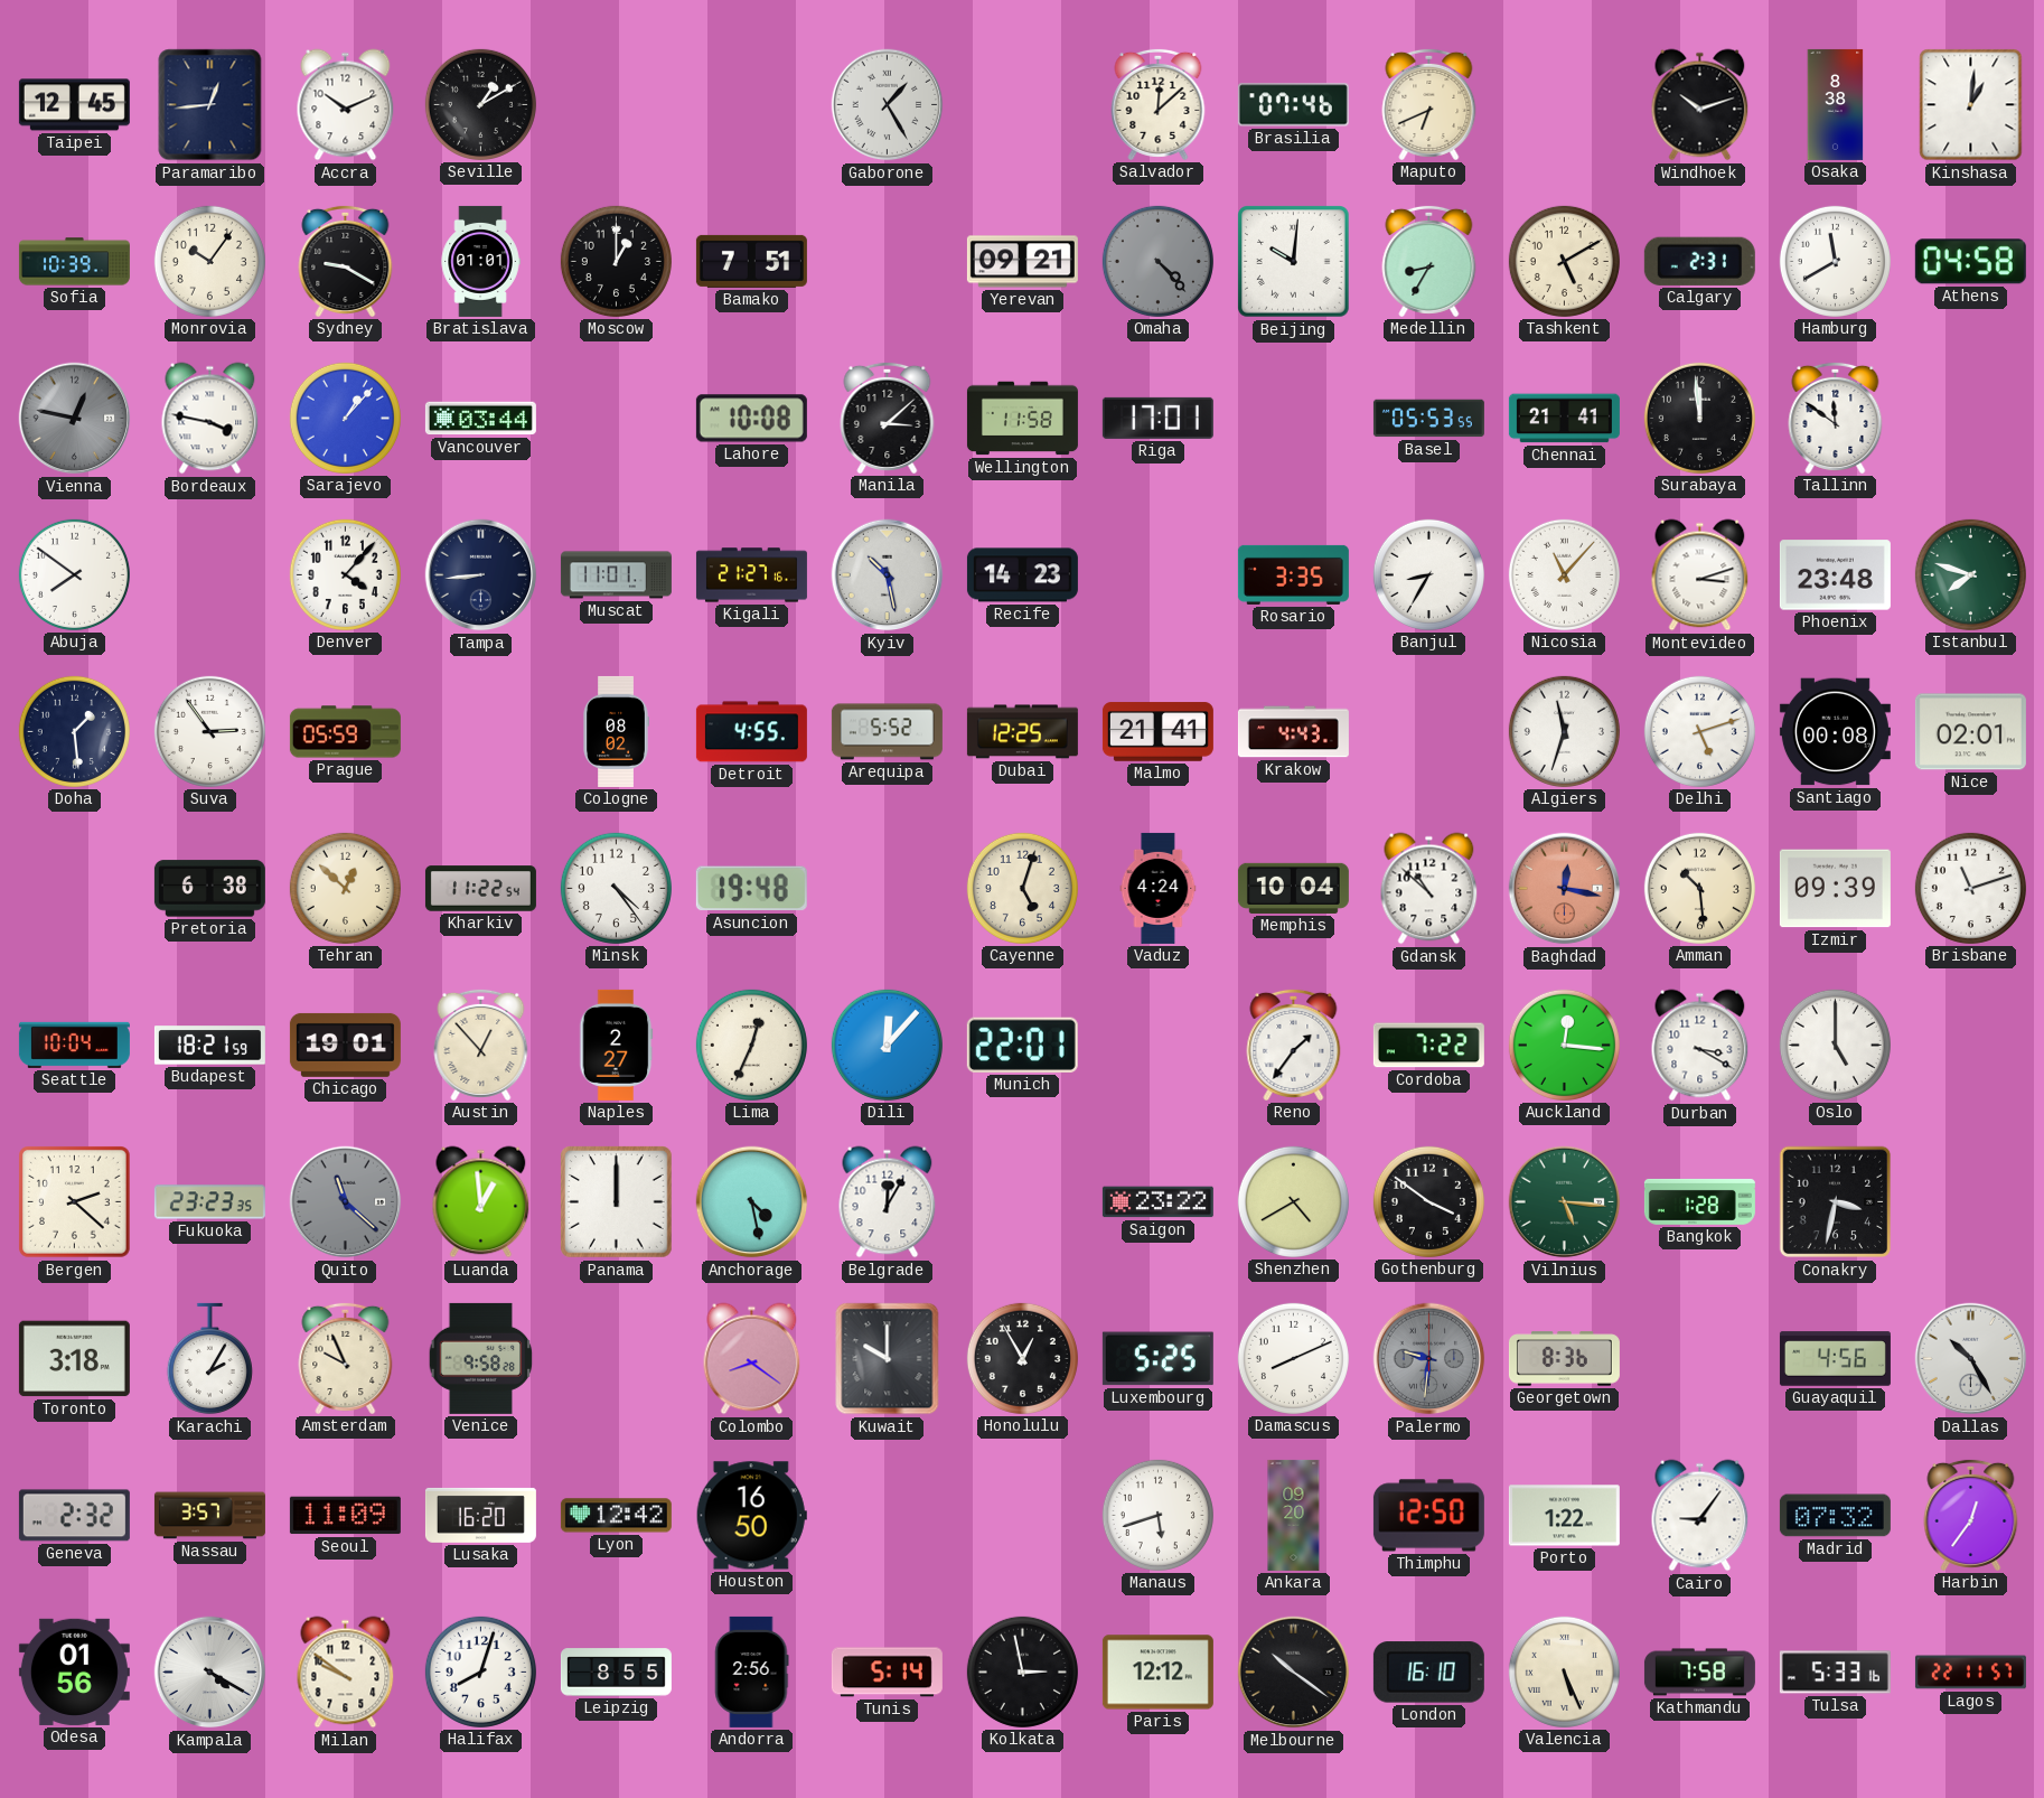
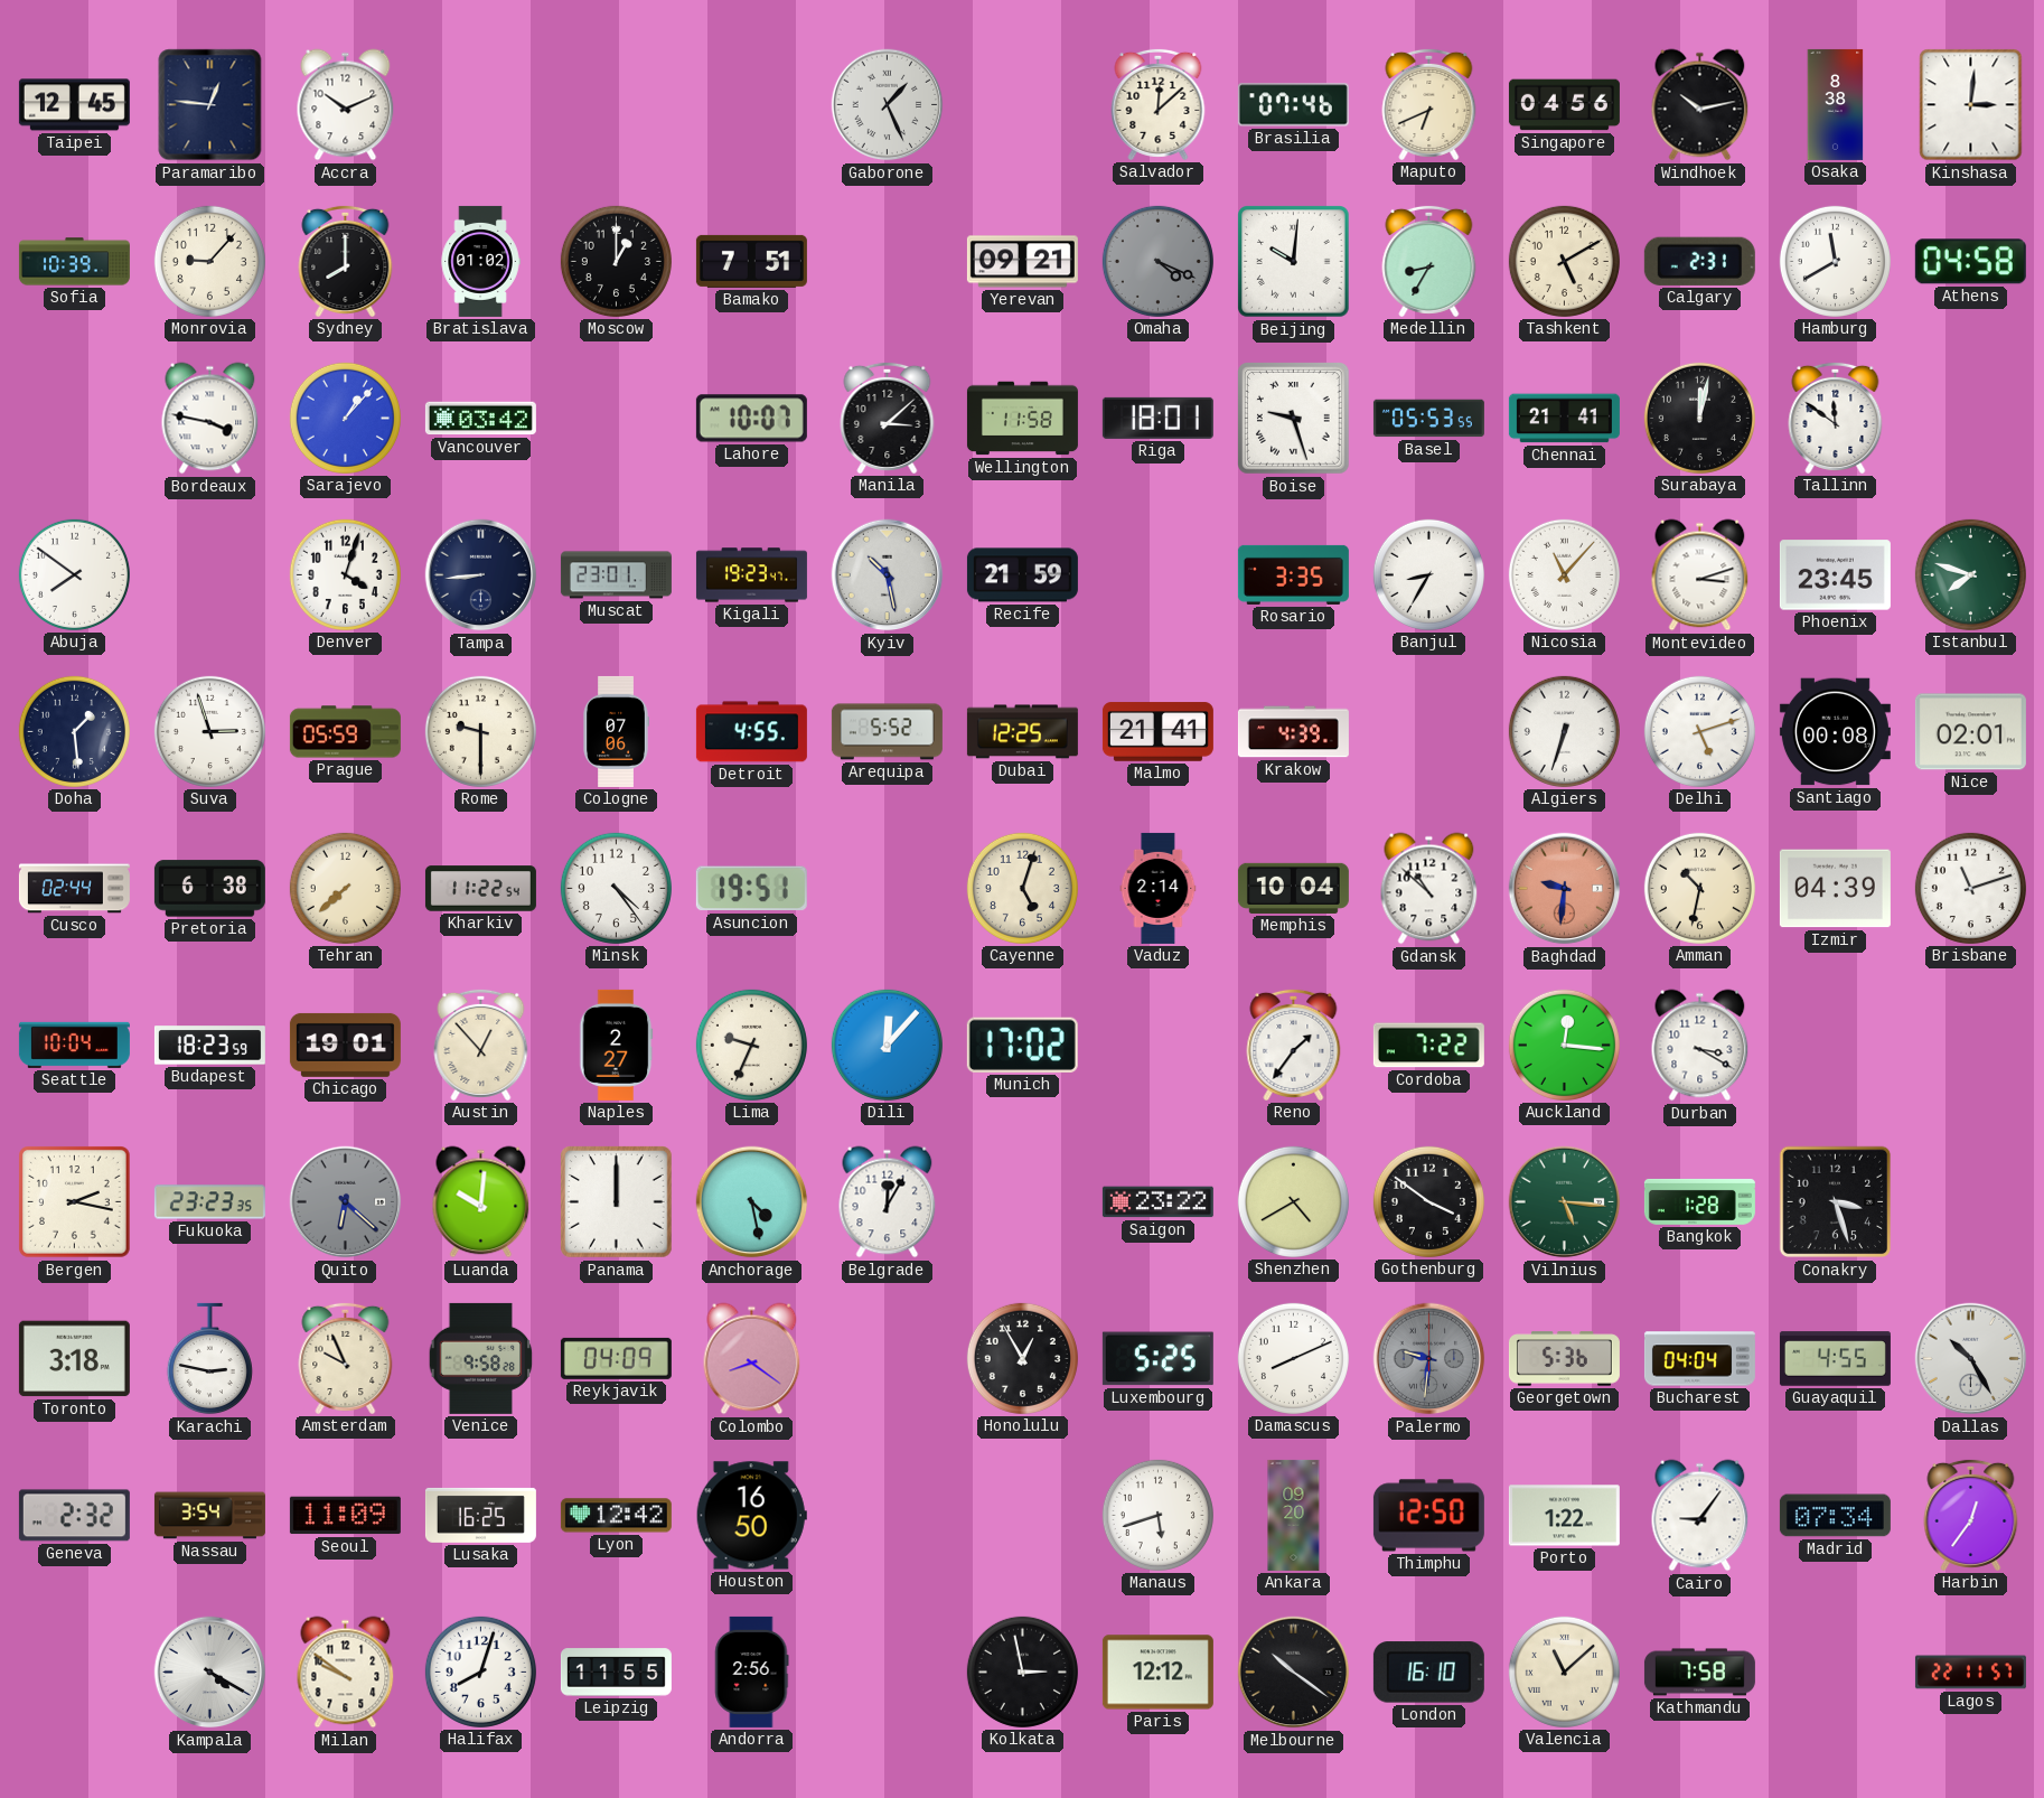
Paramaribo: 12:44 -> 12:46
Seville: 1:10 -> none
Gaborone: 1:25 -> 1:26
Singapore: none -> 04:56
Windhoek: 10:12 -> 10:13
Kinshasa: 1:01 -> 3:01
Monrovia: 10:06 -> 9:07
Sydney: 9:20 -> 8:00
Bratislava: 01:01 -> 01:02
Omaha: 4:23 -> 4:19
Vienna: 12:47 -> none
Vancouver: 03:44 -> 03:42
Lahore: 10:08 -> 10:07
Riga: 17:01 -> 18:01
Boise: none -> 9:27
Surabaya: 11:59 -> 12:02
Denver: 4:07 -> 4:03
Muscat: 11:01 -> 23:01
Kigali: 21:27 -> 19:23
Recife: 14:23 -> 21:59
Phoenix: 23:48 -> 23:45
Suva: 2:54 -> 2:57
Rome: none -> 9:30
Cologne: 08:02 -> 07:06
Krakow: 4:43 -> 4:39
Algiers: 11:33 -> 6:33
Cusco: none -> 02:44
Tehran: 12:52 -> 7:38
Asuncion: 19:48 -> 19:51
Vaduz: 4:24 -> 2:14
Baghdad: 12:17 -> 9:31
Amman: 10:29 -> 10:32
Izmir: 09:39 -> 04:39
Budapest: 18:21 -> 18:23
Lima: 12:34 -> 9:34
Munich: 22:01 -> 17:02
Oslo: 5:00 -> none
Bergen: 2:22 -> 2:17
Quito: 11:22 -> 6:22
Luanda: 12:59 -> 10:01
Conakry: 3:32 -> 3:27
Karachi: 2:05 -> 2:47
Reykjavik: none -> 04:09
Kuwait: 10:00 -> none
Georgetown: 8:36 -> 5:36
Bucharest: none -> 04:04
Guayaquil: 4:56 -> 4:55
Nassau: 3:57 -> 3:54
Lusaka: 16:20 -> 16:25
Madrid: 07:32 -> 07:34
Odesa: 01:56 -> none
Leipzig: 8:55 -> 11:55
Tunis: 5:14 -> none
Valencia: 5:26 -> 11:08
Tulsa: 5:33 -> none
